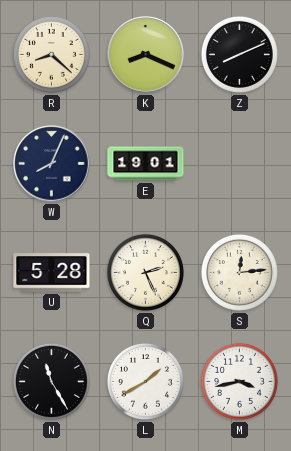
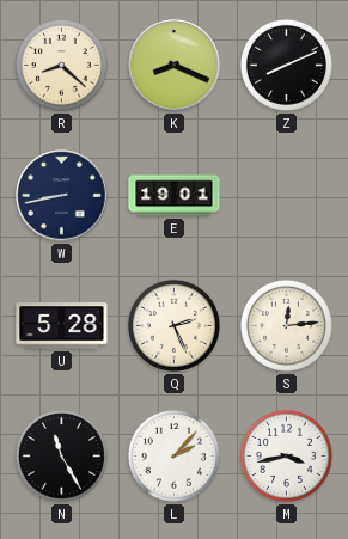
W: 8:04 -> 8:43
L: 1:40 -> 2:07
